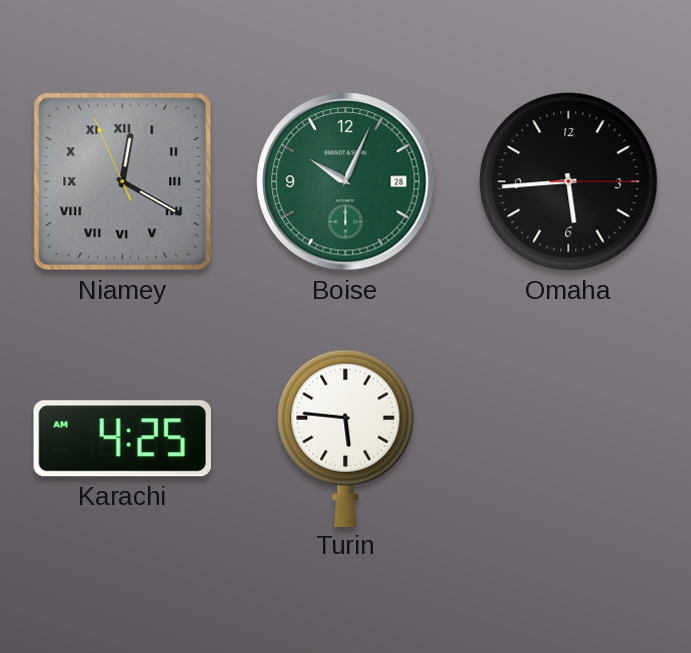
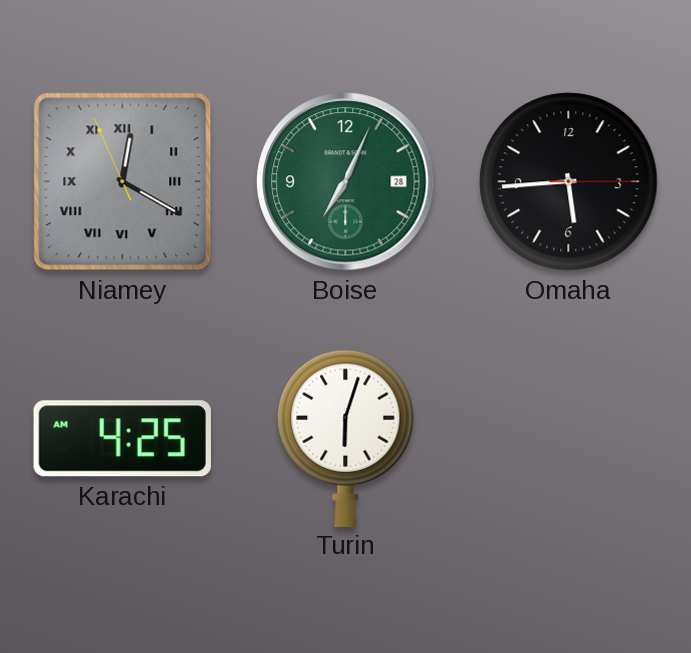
Boise: 10:04 -> 7:04
Turin: 5:46 -> 6:03
